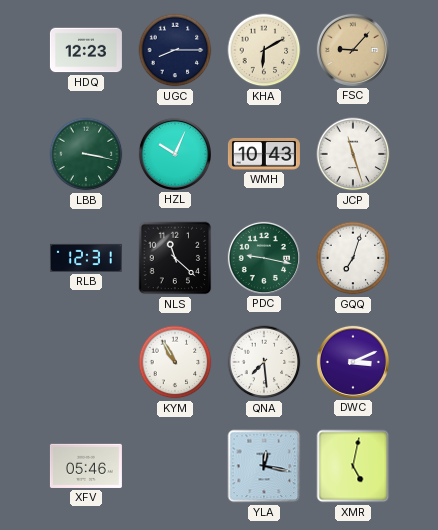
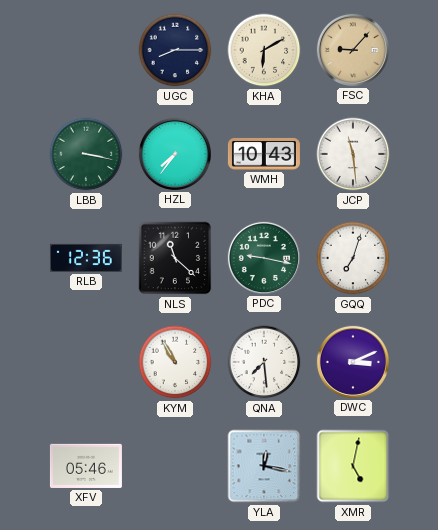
HDQ: 12:23 -> none
HZL: 10:04 -> 7:36
JCP: 11:27 -> 11:29
RLB: 12:31 -> 12:36
